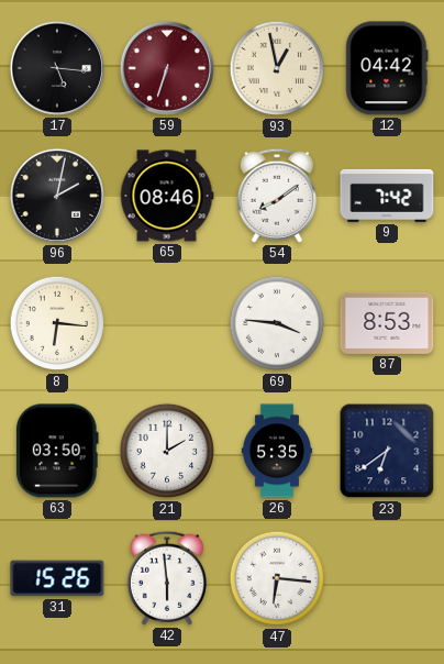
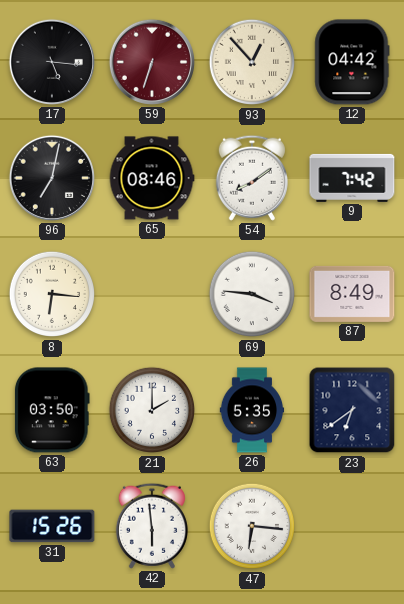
93: 12:58 -> 12:53
96: 2:02 -> 7:02
87: 8:53 -> 8:49
